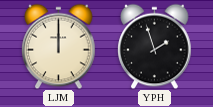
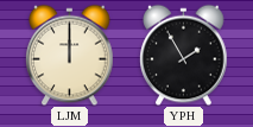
YPH: 1:57 -> 1:55
